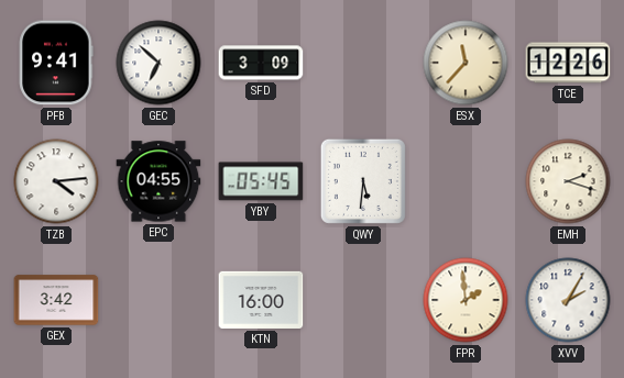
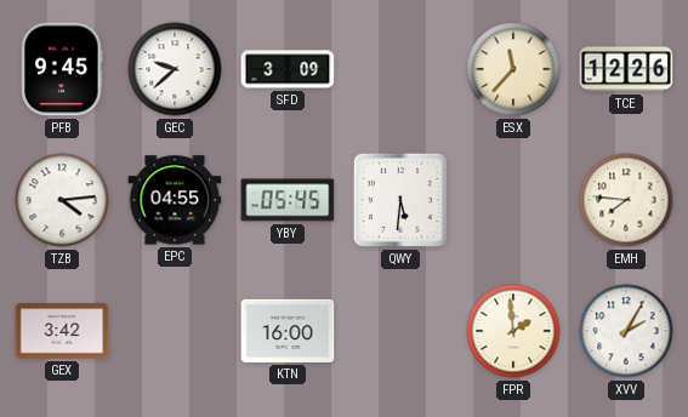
PFB: 9:41 -> 9:45
GEC: 6:52 -> 9:38
EMH: 2:18 -> 7:46
